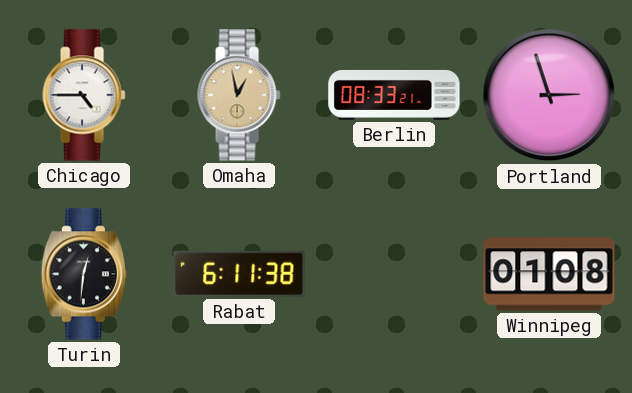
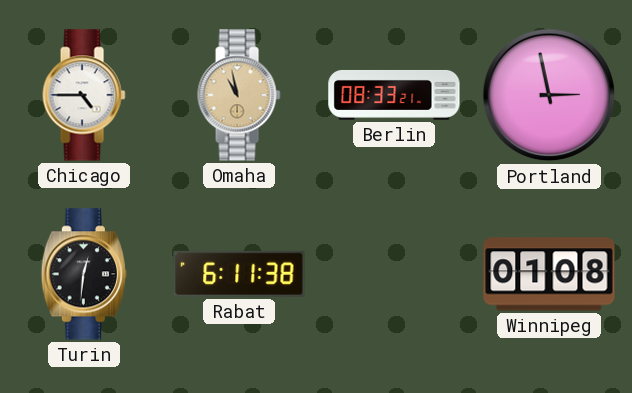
Omaha: 12:58 -> 10:58
Portland: 2:57 -> 2:58
